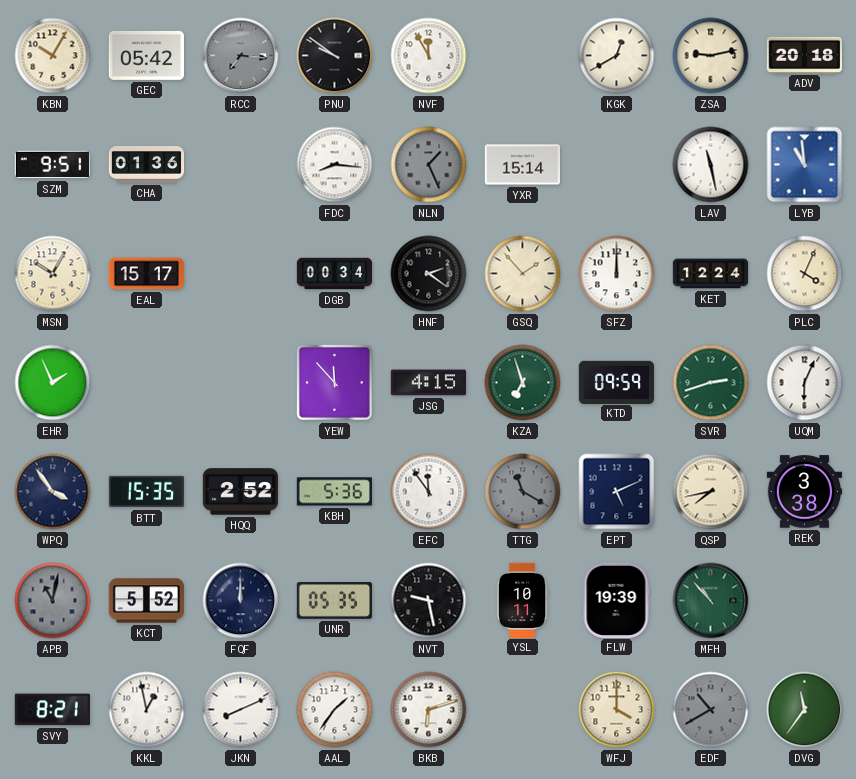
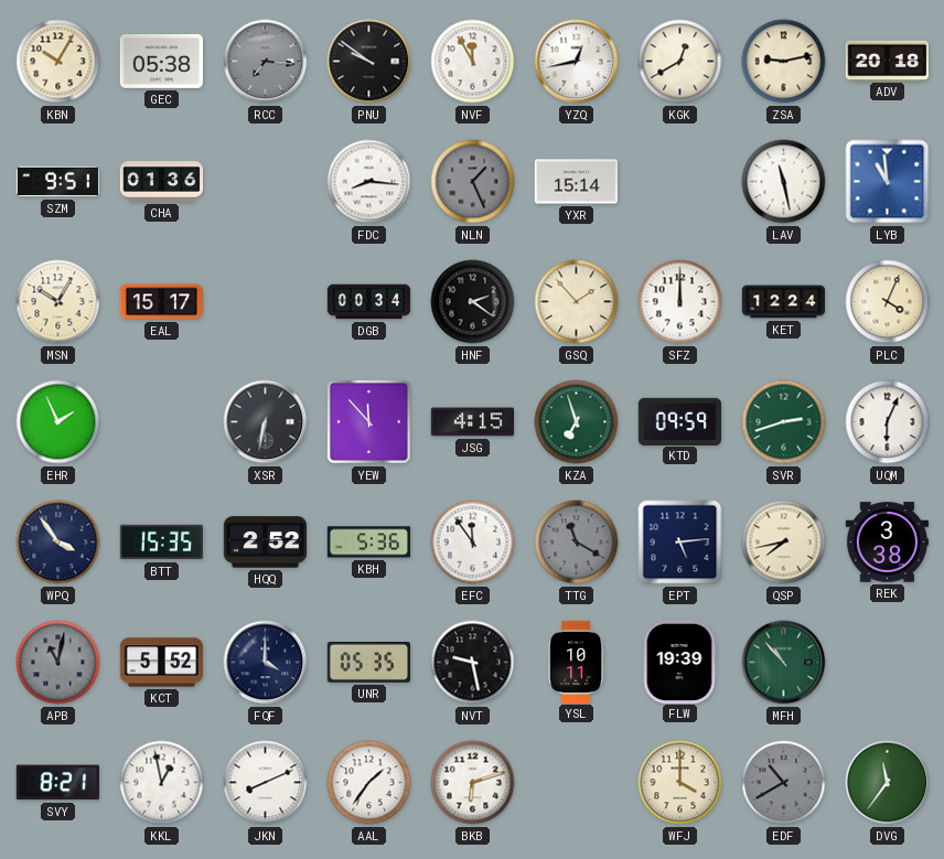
GEC: 05:42 -> 05:38
YZQ: none -> 12:43
XSR: none -> 6:32
EPT: 5:11 -> 5:14
FQF: 12:00 -> 4:00
